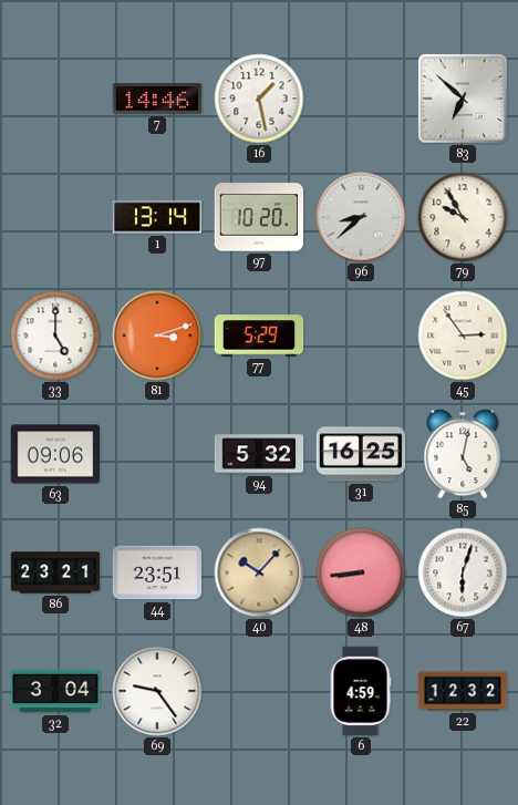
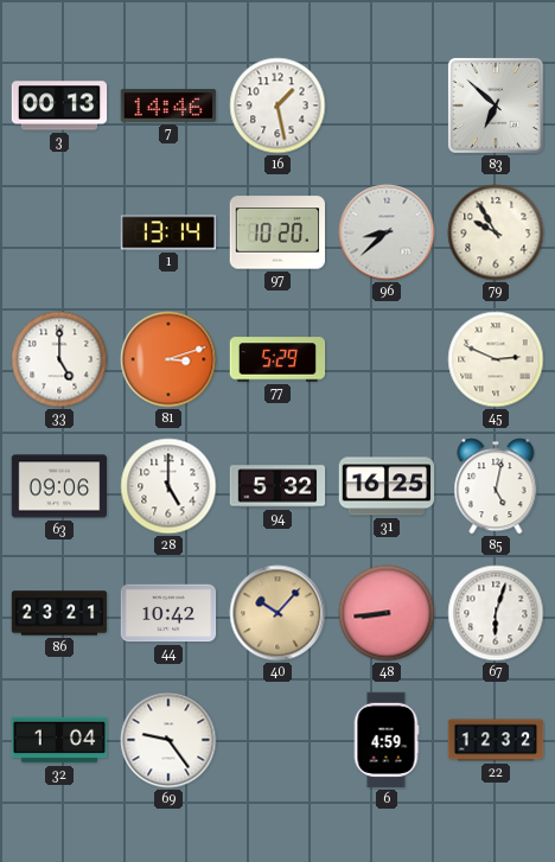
3: none -> 00:13
45: 2:54 -> 2:49
28: none -> 5:00
44: 23:51 -> 10:42
32: 3:04 -> 1:04
